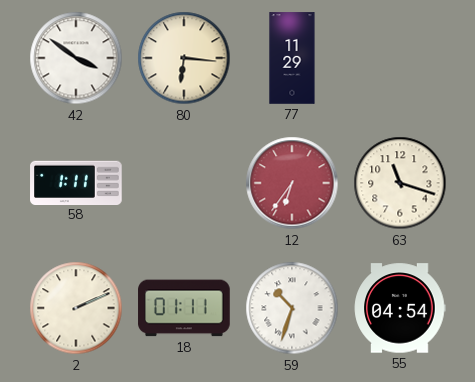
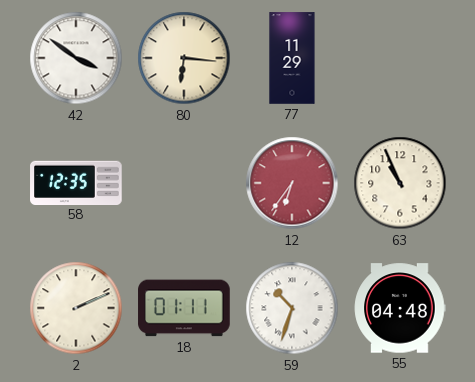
58: 1:11 -> 12:35
63: 11:18 -> 10:56
55: 04:54 -> 04:48
